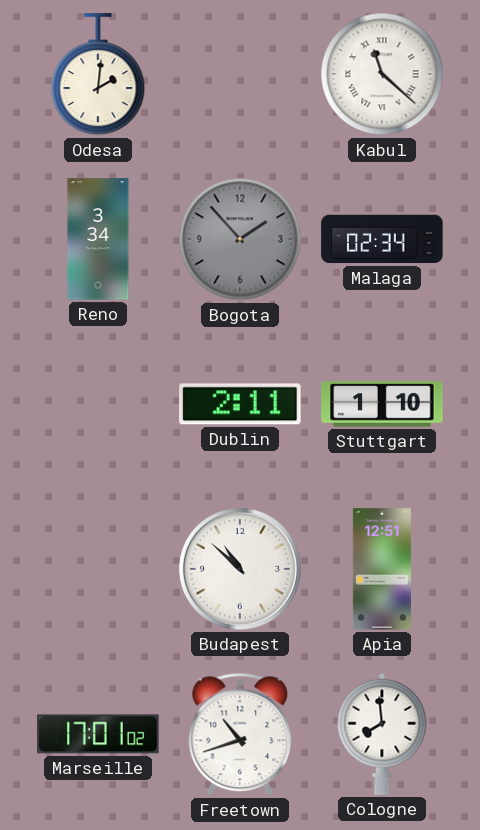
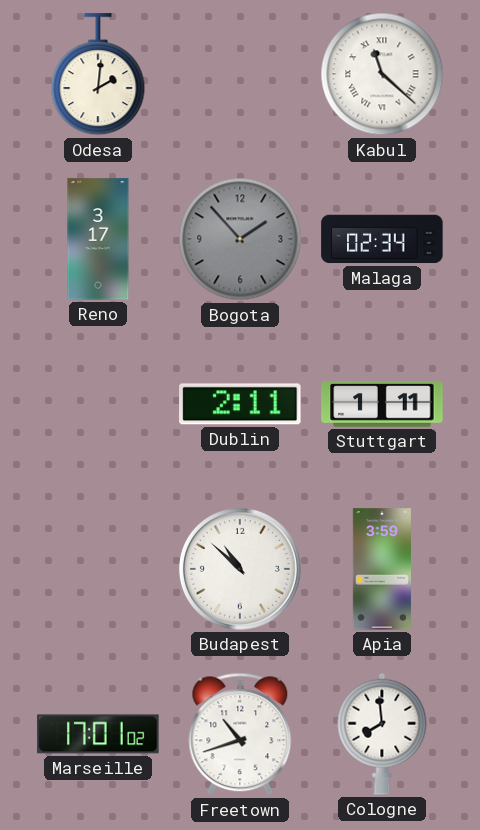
Reno: 3:34 -> 3:17
Stuttgart: 1:10 -> 1:11
Apia: 12:51 -> 3:59
